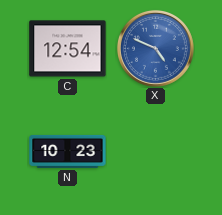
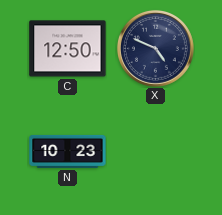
C: 12:54 -> 12:50
X dial: blue -> navy
